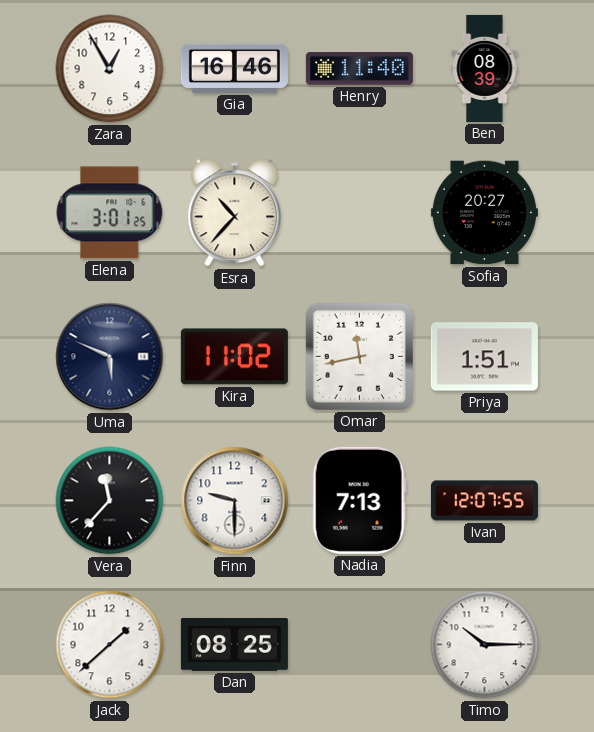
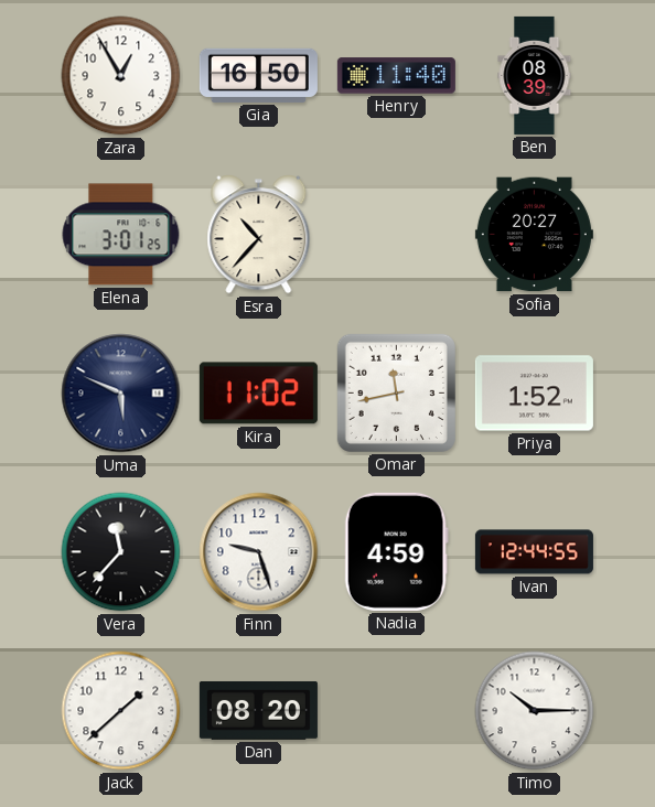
Gia: 16:46 -> 16:50
Priya: 1:51 -> 1:52
Finn: 9:30 -> 9:27
Nadia: 7:13 -> 4:59
Ivan: 12:07 -> 12:44
Dan: 08:25 -> 08:20
